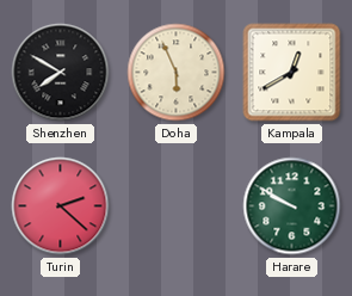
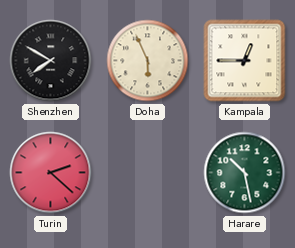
Kampala: 12:40 -> 12:45
Harare: 9:50 -> 10:28
